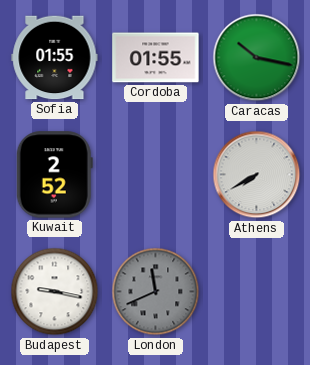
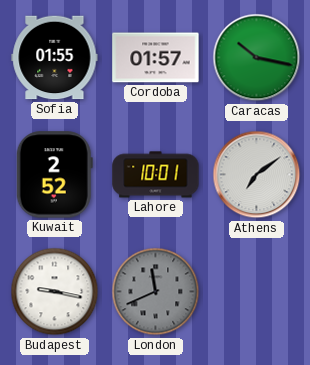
Cordoba: 01:55 -> 01:57
Lahore: none -> 10:01
Athens: 7:40 -> 7:09
